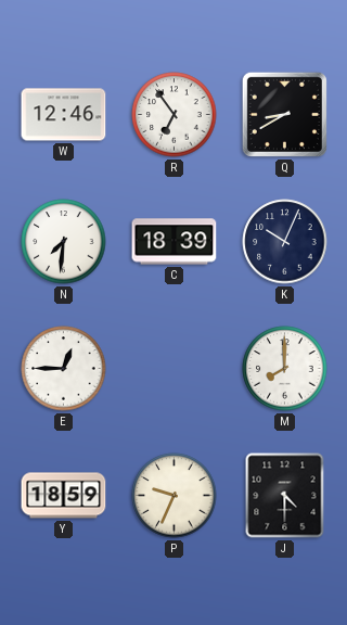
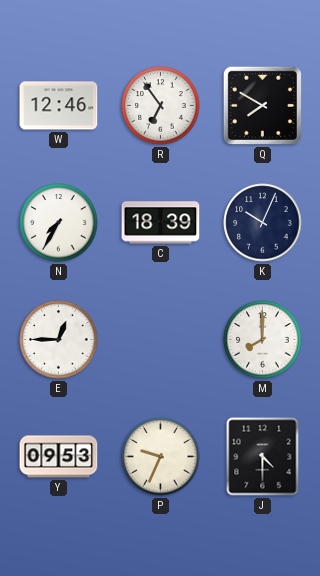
Q: 8:40 -> 7:50
N: 7:31 -> 7:35
Y: 18:59 -> 09:53
